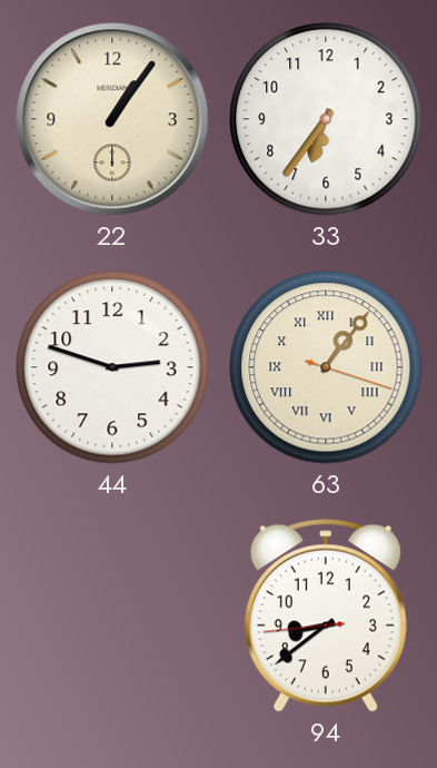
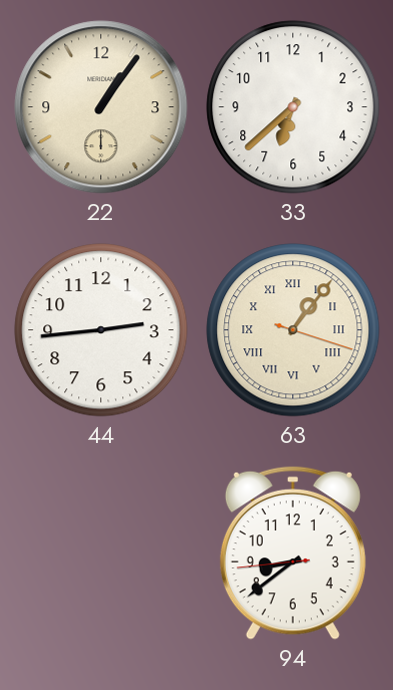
33: 6:36 -> 6:38
44: 2:48 -> 2:44
